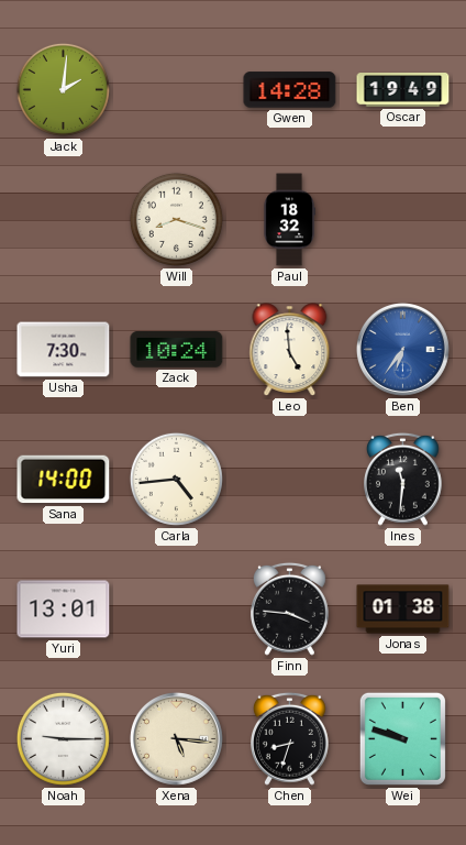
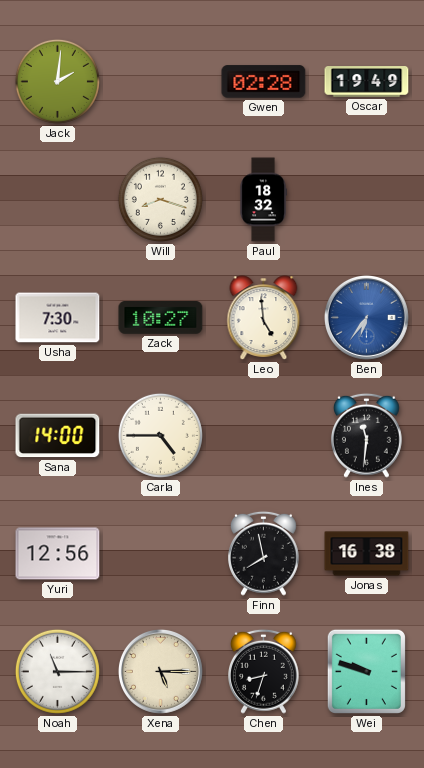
Gwen: 14:28 -> 02:28
Zack: 10:24 -> 10:27
Carla: 4:44 -> 4:45
Yuri: 13:01 -> 12:56
Finn: 3:46 -> 7:58
Jonas: 01:38 -> 16:38
Noah: 9:15 -> 11:15
Xena: 5:16 -> 5:15
